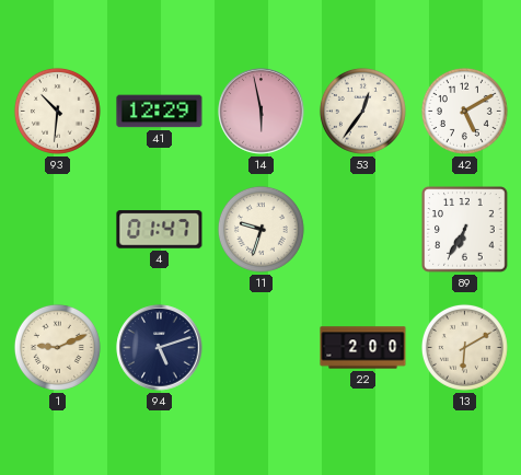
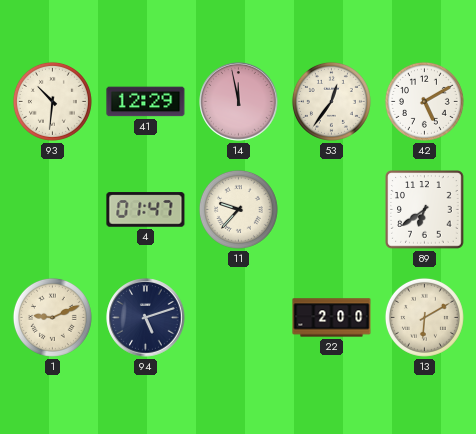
14: 5:58 -> 11:58
11: 9:33 -> 9:37
89: 6:35 -> 6:39
